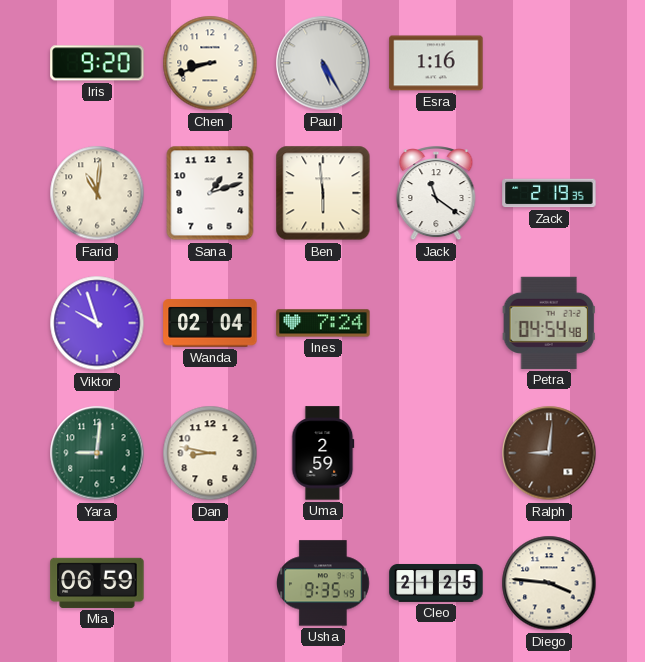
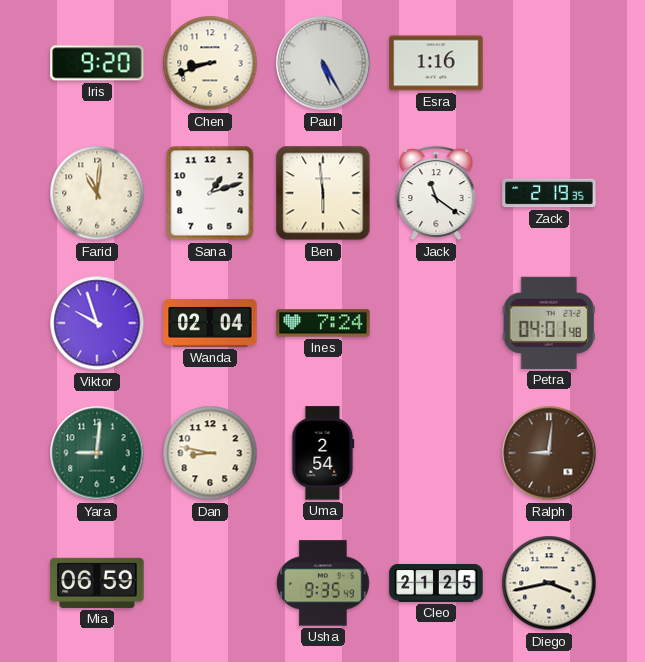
Petra: 04:54 -> 04:01
Uma: 2:59 -> 2:54
Diego: 3:46 -> 3:43
